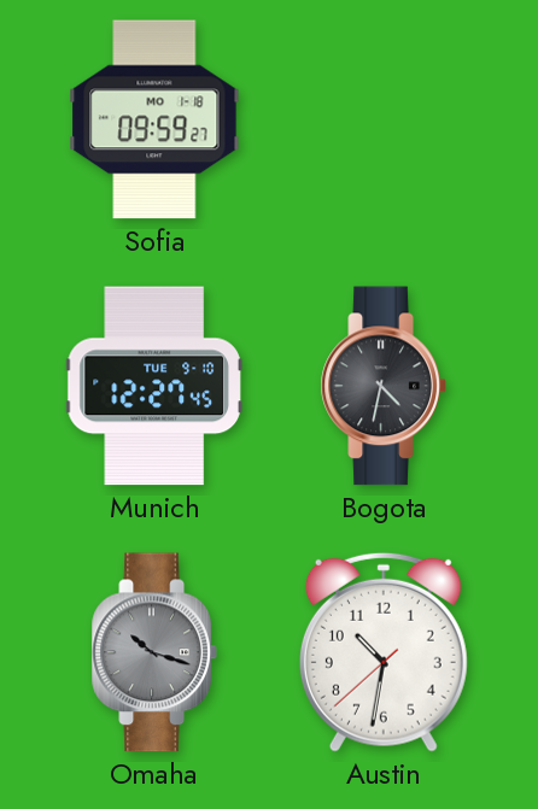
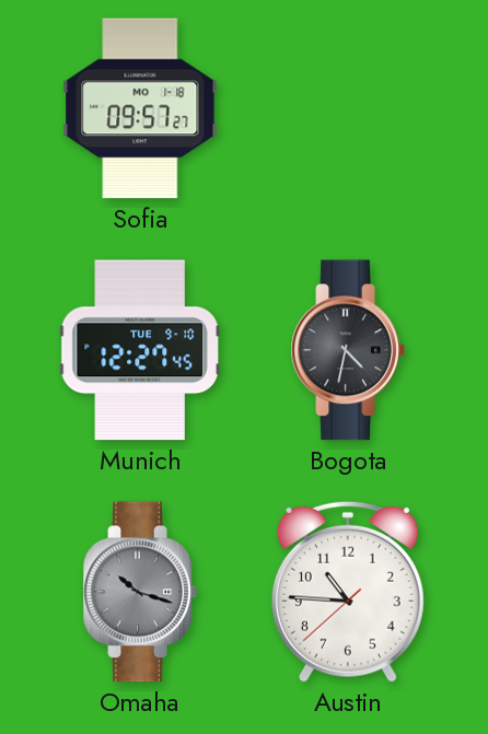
Sofia: 09:59 -> 09:57
Austin: 10:31 -> 10:45
